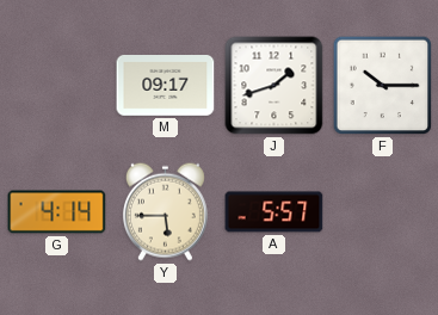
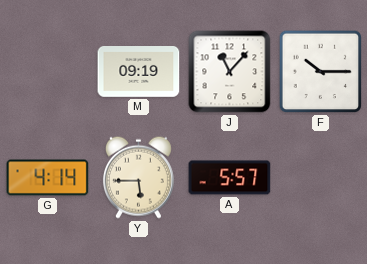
M: 09:17 -> 09:19
J: 1:42 -> 11:07
